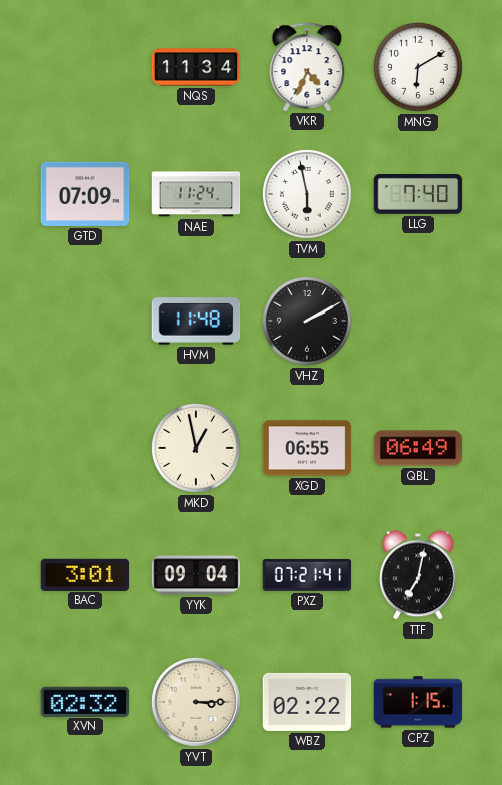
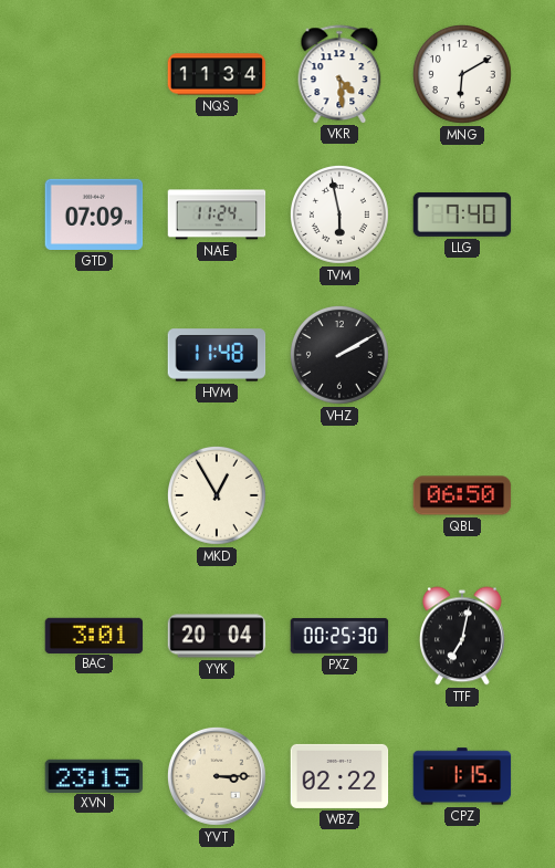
VKR: 4:34 -> 4:29
MKD: 12:58 -> 12:55
XGD: 06:55 -> none
QBL: 06:49 -> 06:50
YYK: 09:04 -> 20:04
PXZ: 07:21 -> 00:25
XVN: 02:32 -> 23:15
